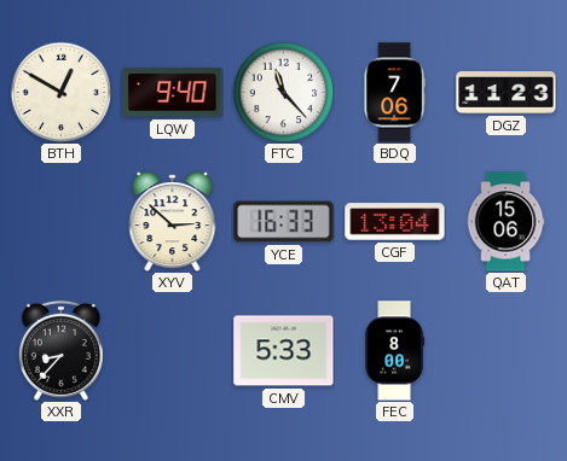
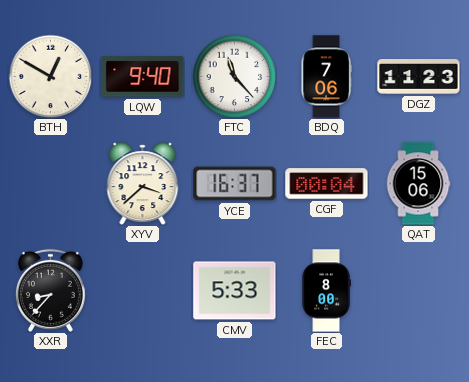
XYV: 2:52 -> 3:38
YCE: 16:33 -> 16:37
CGF: 13:04 -> 00:04
